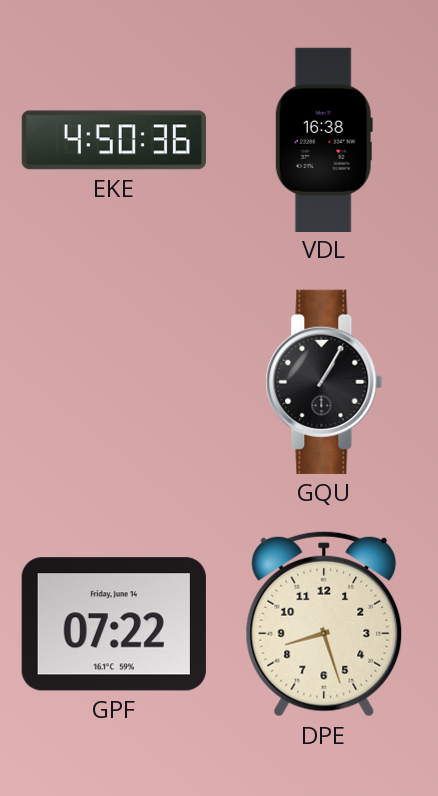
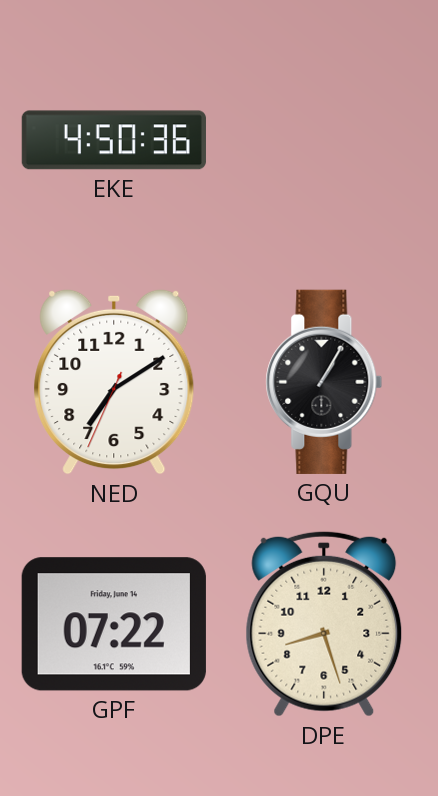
VDL: 16:38 -> none
NED: none -> 7:09
